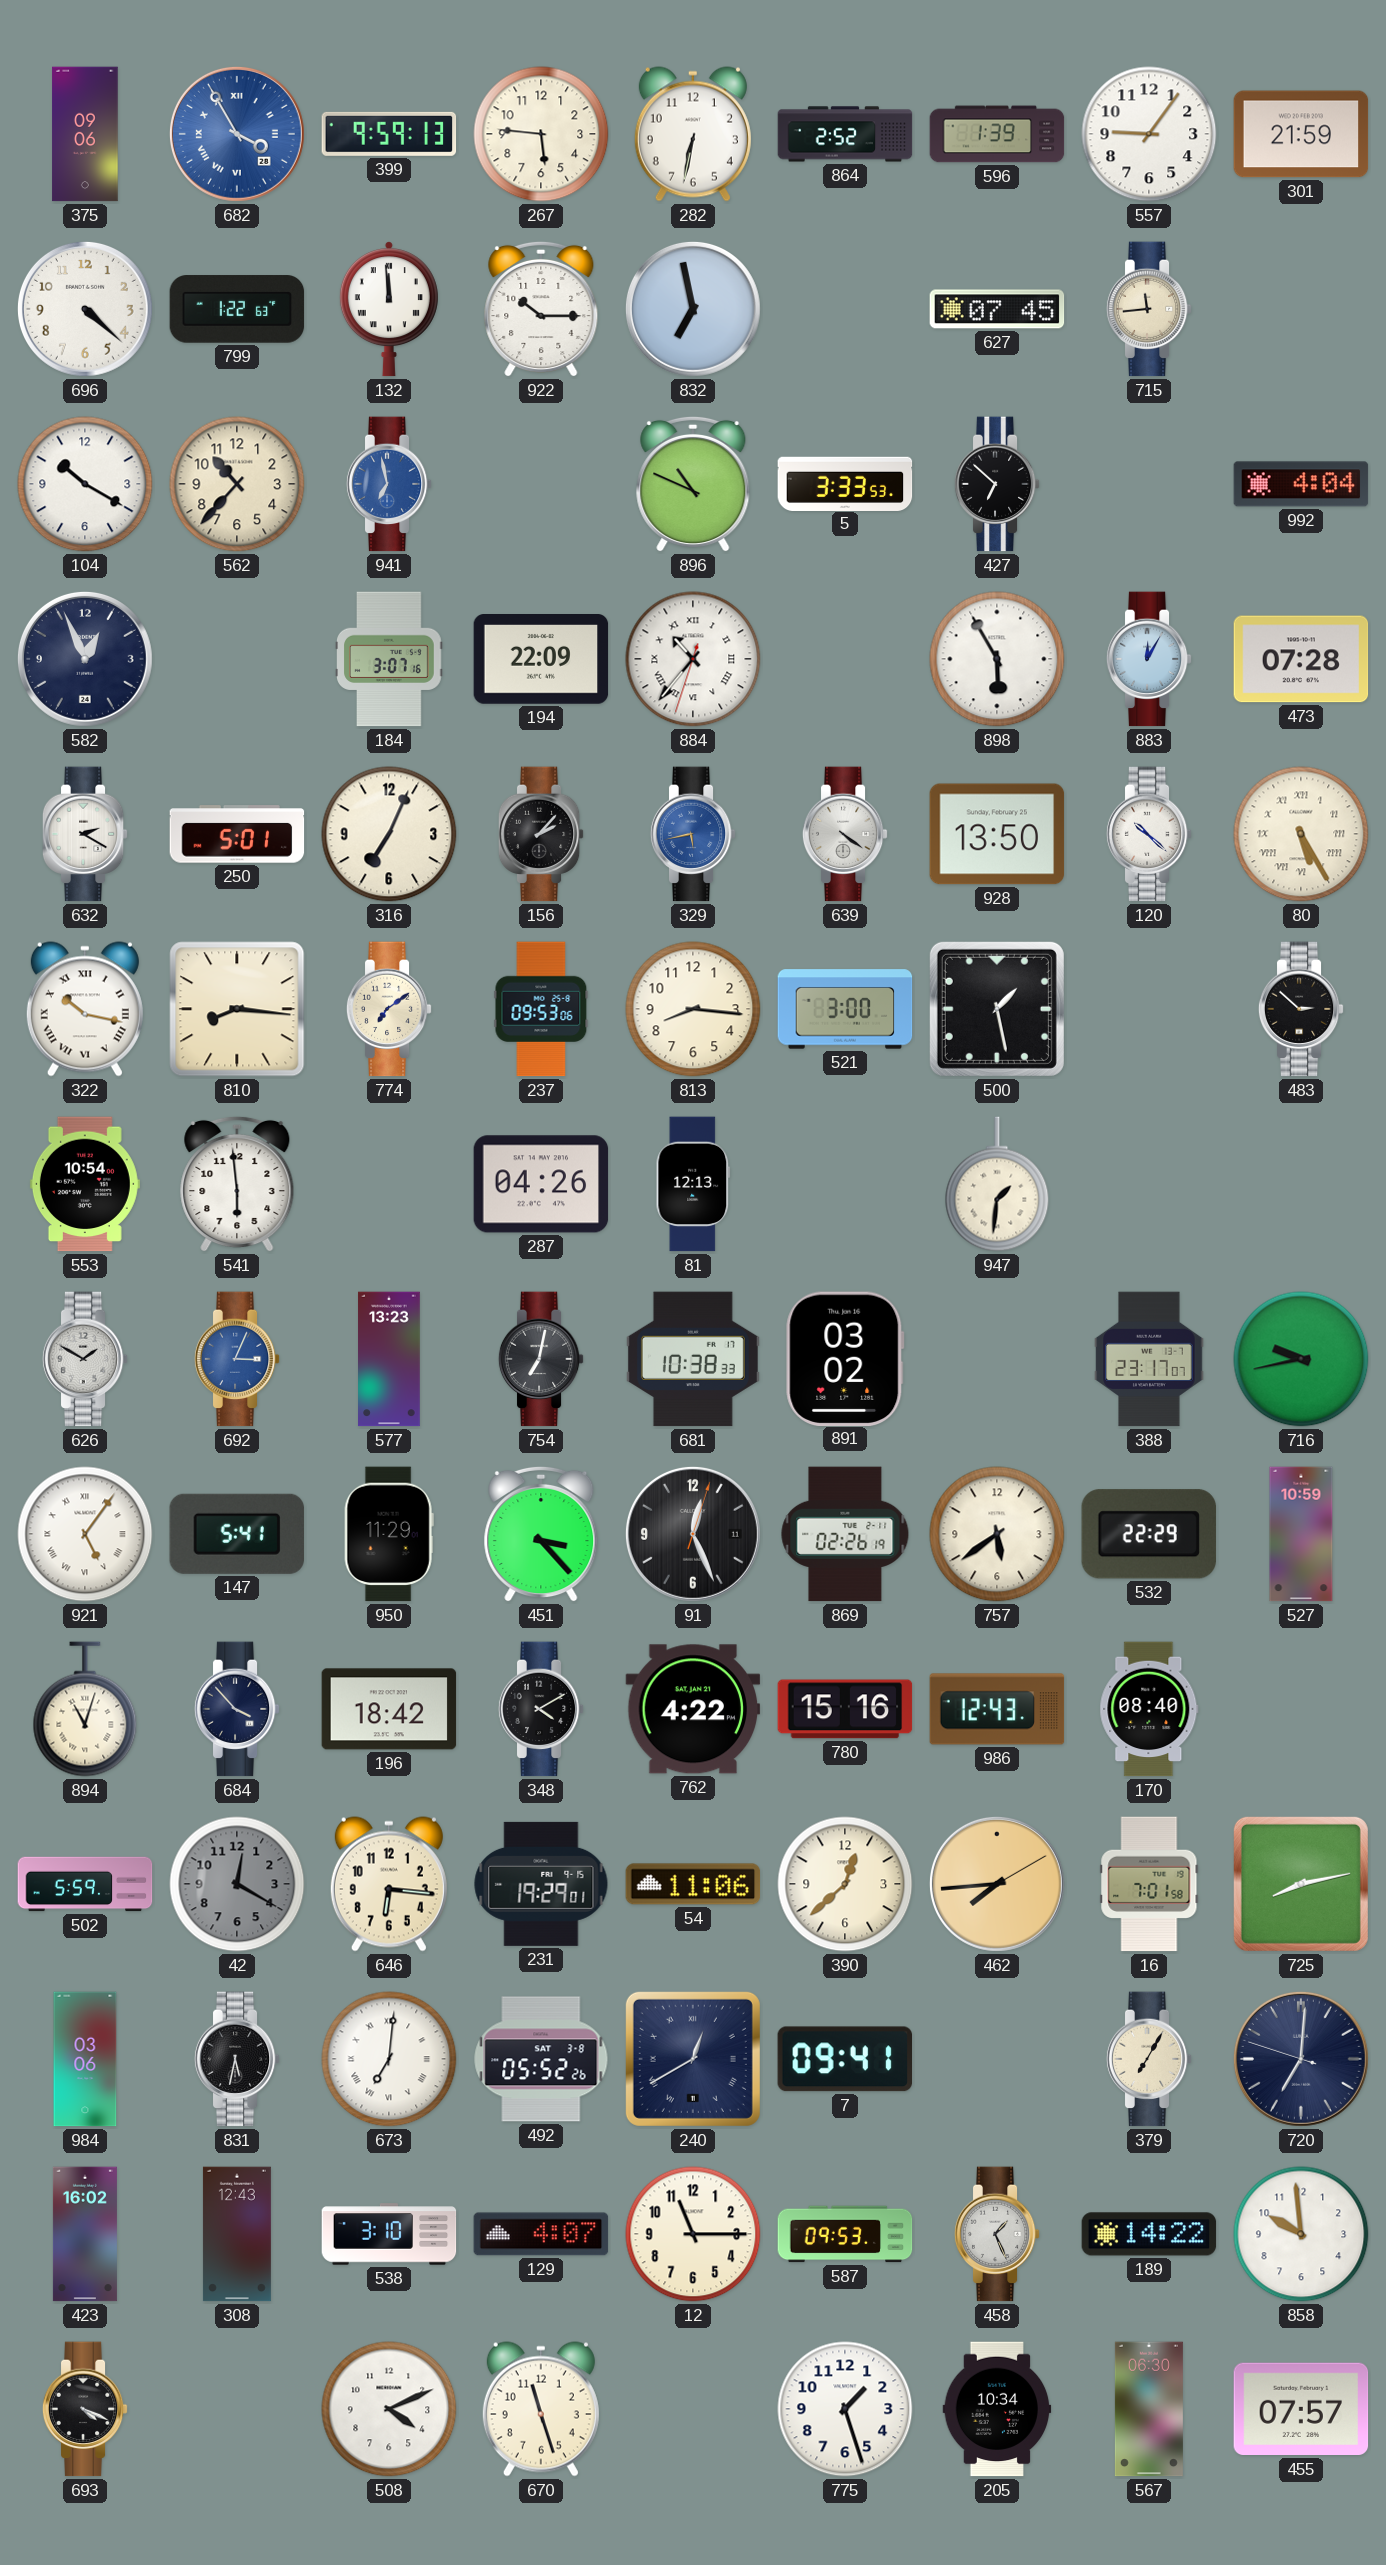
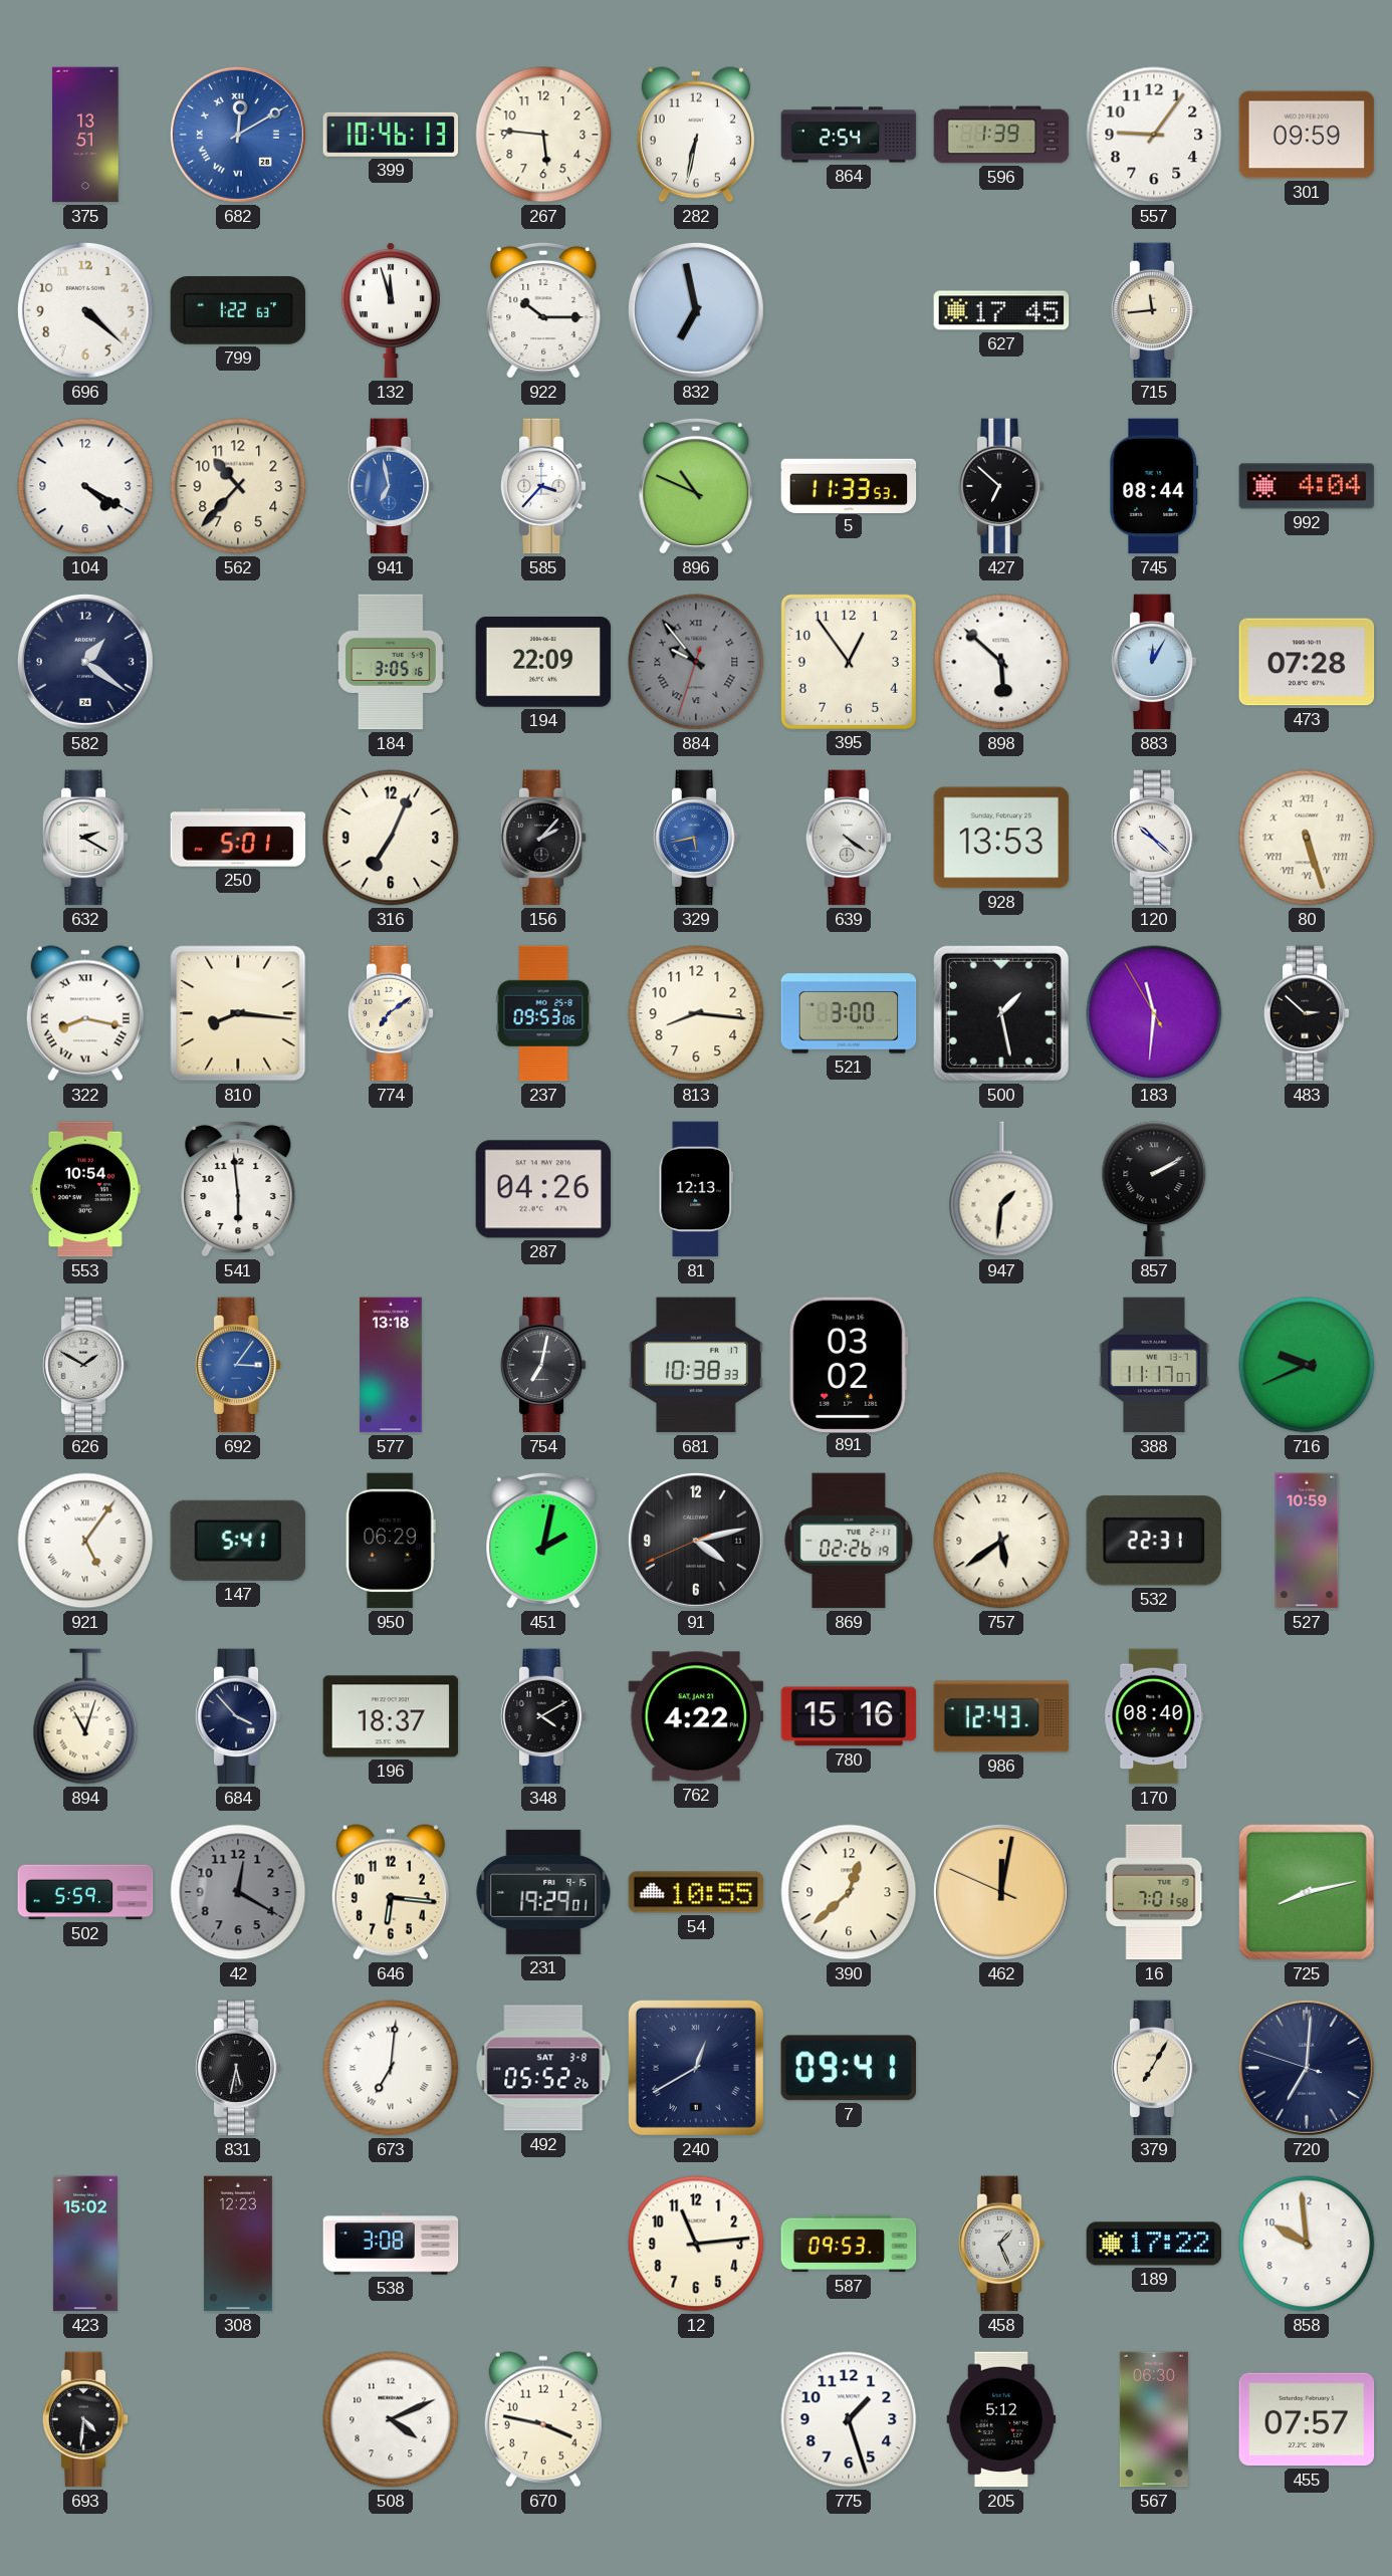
375: 09:06 -> 13:51
682: 3:55 -> 12:10
399: 9:59 -> 10:46
864: 2:52 -> 2:54
301: 21:59 -> 09:59
132: 11:59 -> 11:57
627: 07:45 -> 17:45
104: 10:20 -> 4:20
585: none -> 3:37
5: 3:33 -> 11:33
745: none -> 08:44
582: 12:56 -> 1:21
184: 3:07 -> 3:05
884: 10:36 -> 9:53
884 dial: white -> grey
395: none -> 12:54
898: 5:55 -> 5:52
928: 13:50 -> 13:53
80: 5:25 -> 5:27
322: 10:17 -> 8:17
183: none -> 11:30
857: none -> 2:10
692: 3:04 -> 3:06
577: 13:23 -> 13:18
388: 23:17 -> 11:17
716: 9:43 -> 9:41
950: 11:29 -> 06:29
451: 3:23 -> 2:02
91: 12:26 -> 4:12
532: 22:29 -> 22:31
196: 18:42 -> 18:37
54: 11:06 -> 10:55
462: 7:44 -> 12:01
984: 03:06 -> none
423: 16:02 -> 15:02
308: 12:43 -> 12:23
538: 3:10 -> 3:08
129: 4:07 -> none
12: 11:15 -> 11:14
189: 14:22 -> 17:22
693: 4:19 -> 4:31
670: 11:27 -> 3:47
205: 10:34 -> 5:12
